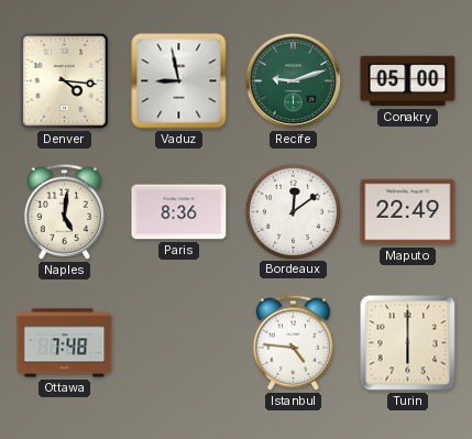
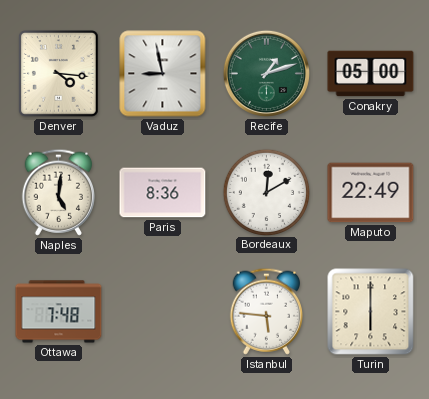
Recife: 9:12 -> 1:12
Bordeaux: 12:09 -> 12:10
Istanbul: 4:46 -> 5:46
